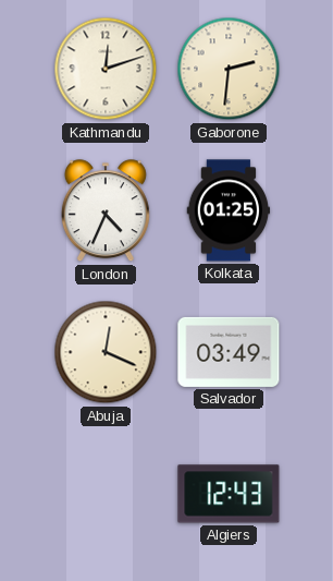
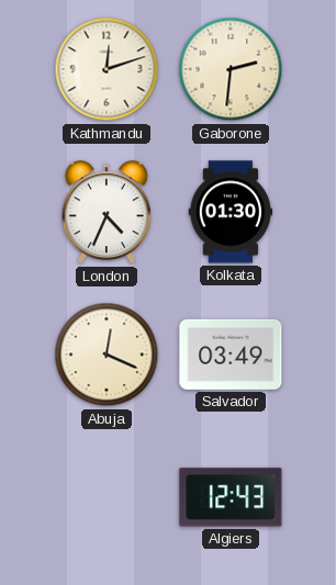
Kolkata: 01:25 -> 01:30
